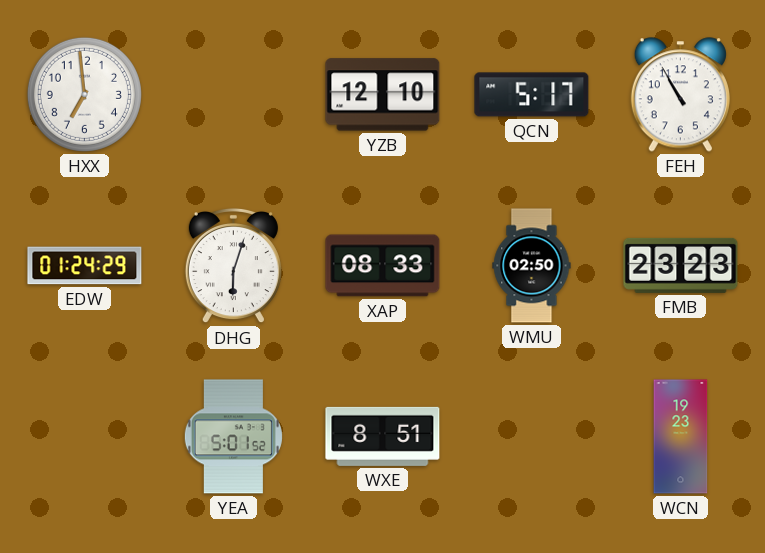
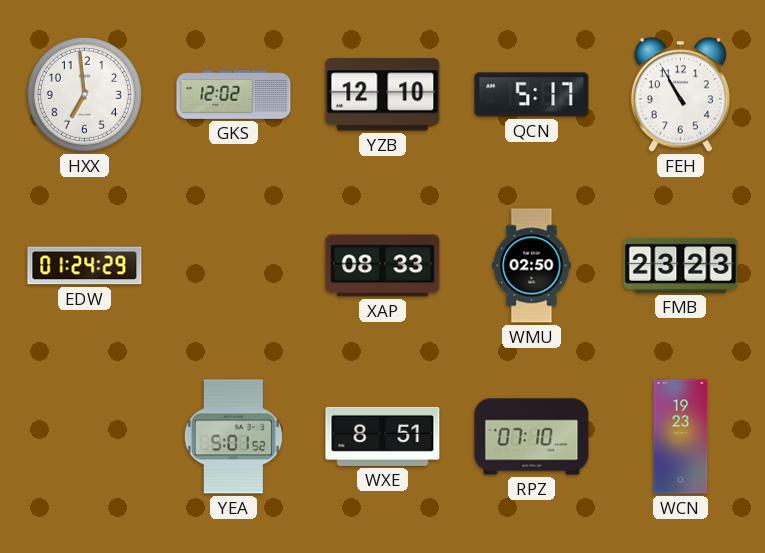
GKS: none -> 12:02
DHG: 6:03 -> none
RPZ: none -> 07:10
